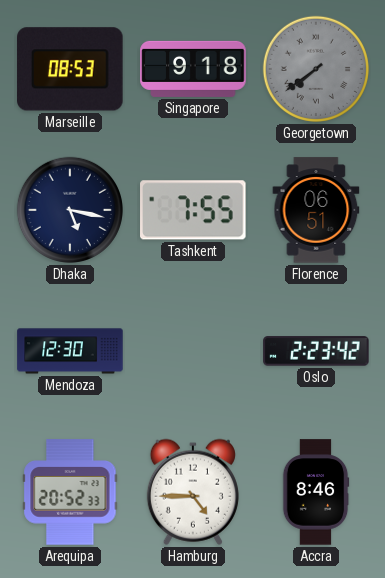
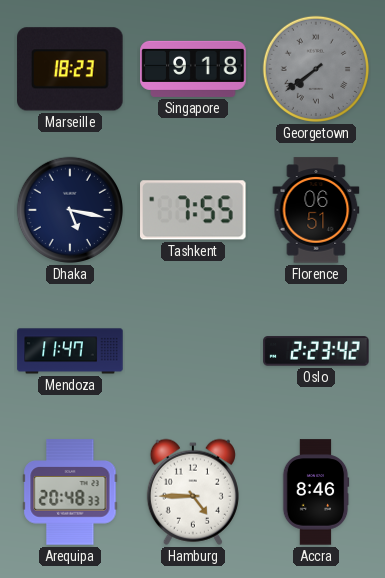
Marseille: 08:53 -> 18:23
Mendoza: 12:30 -> 11:47
Arequipa: 20:52 -> 20:48
